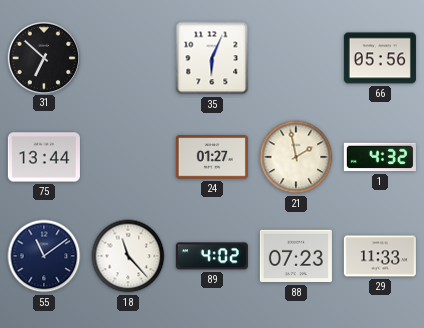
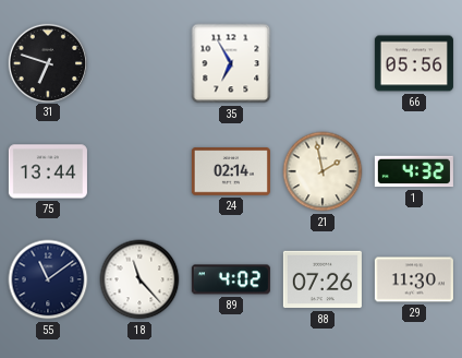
31: 6:52 -> 6:48
35: 6:04 -> 6:55
24: 01:27 -> 02:14
88: 07:23 -> 07:26
29: 11:33 -> 11:30
